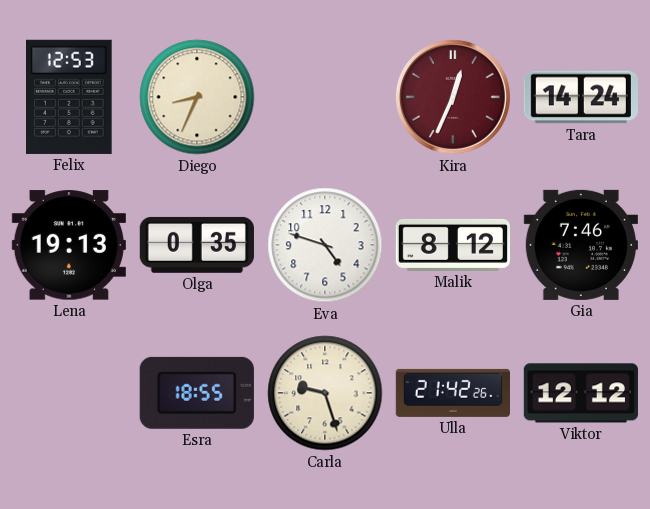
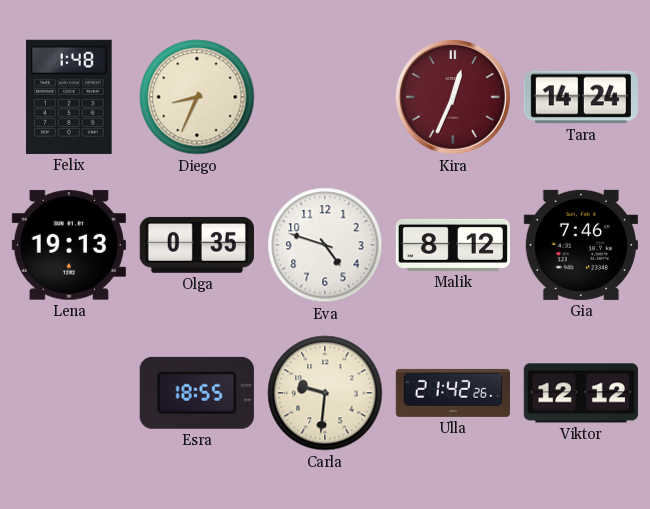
Felix: 12:53 -> 1:48
Carla: 9:27 -> 9:31
